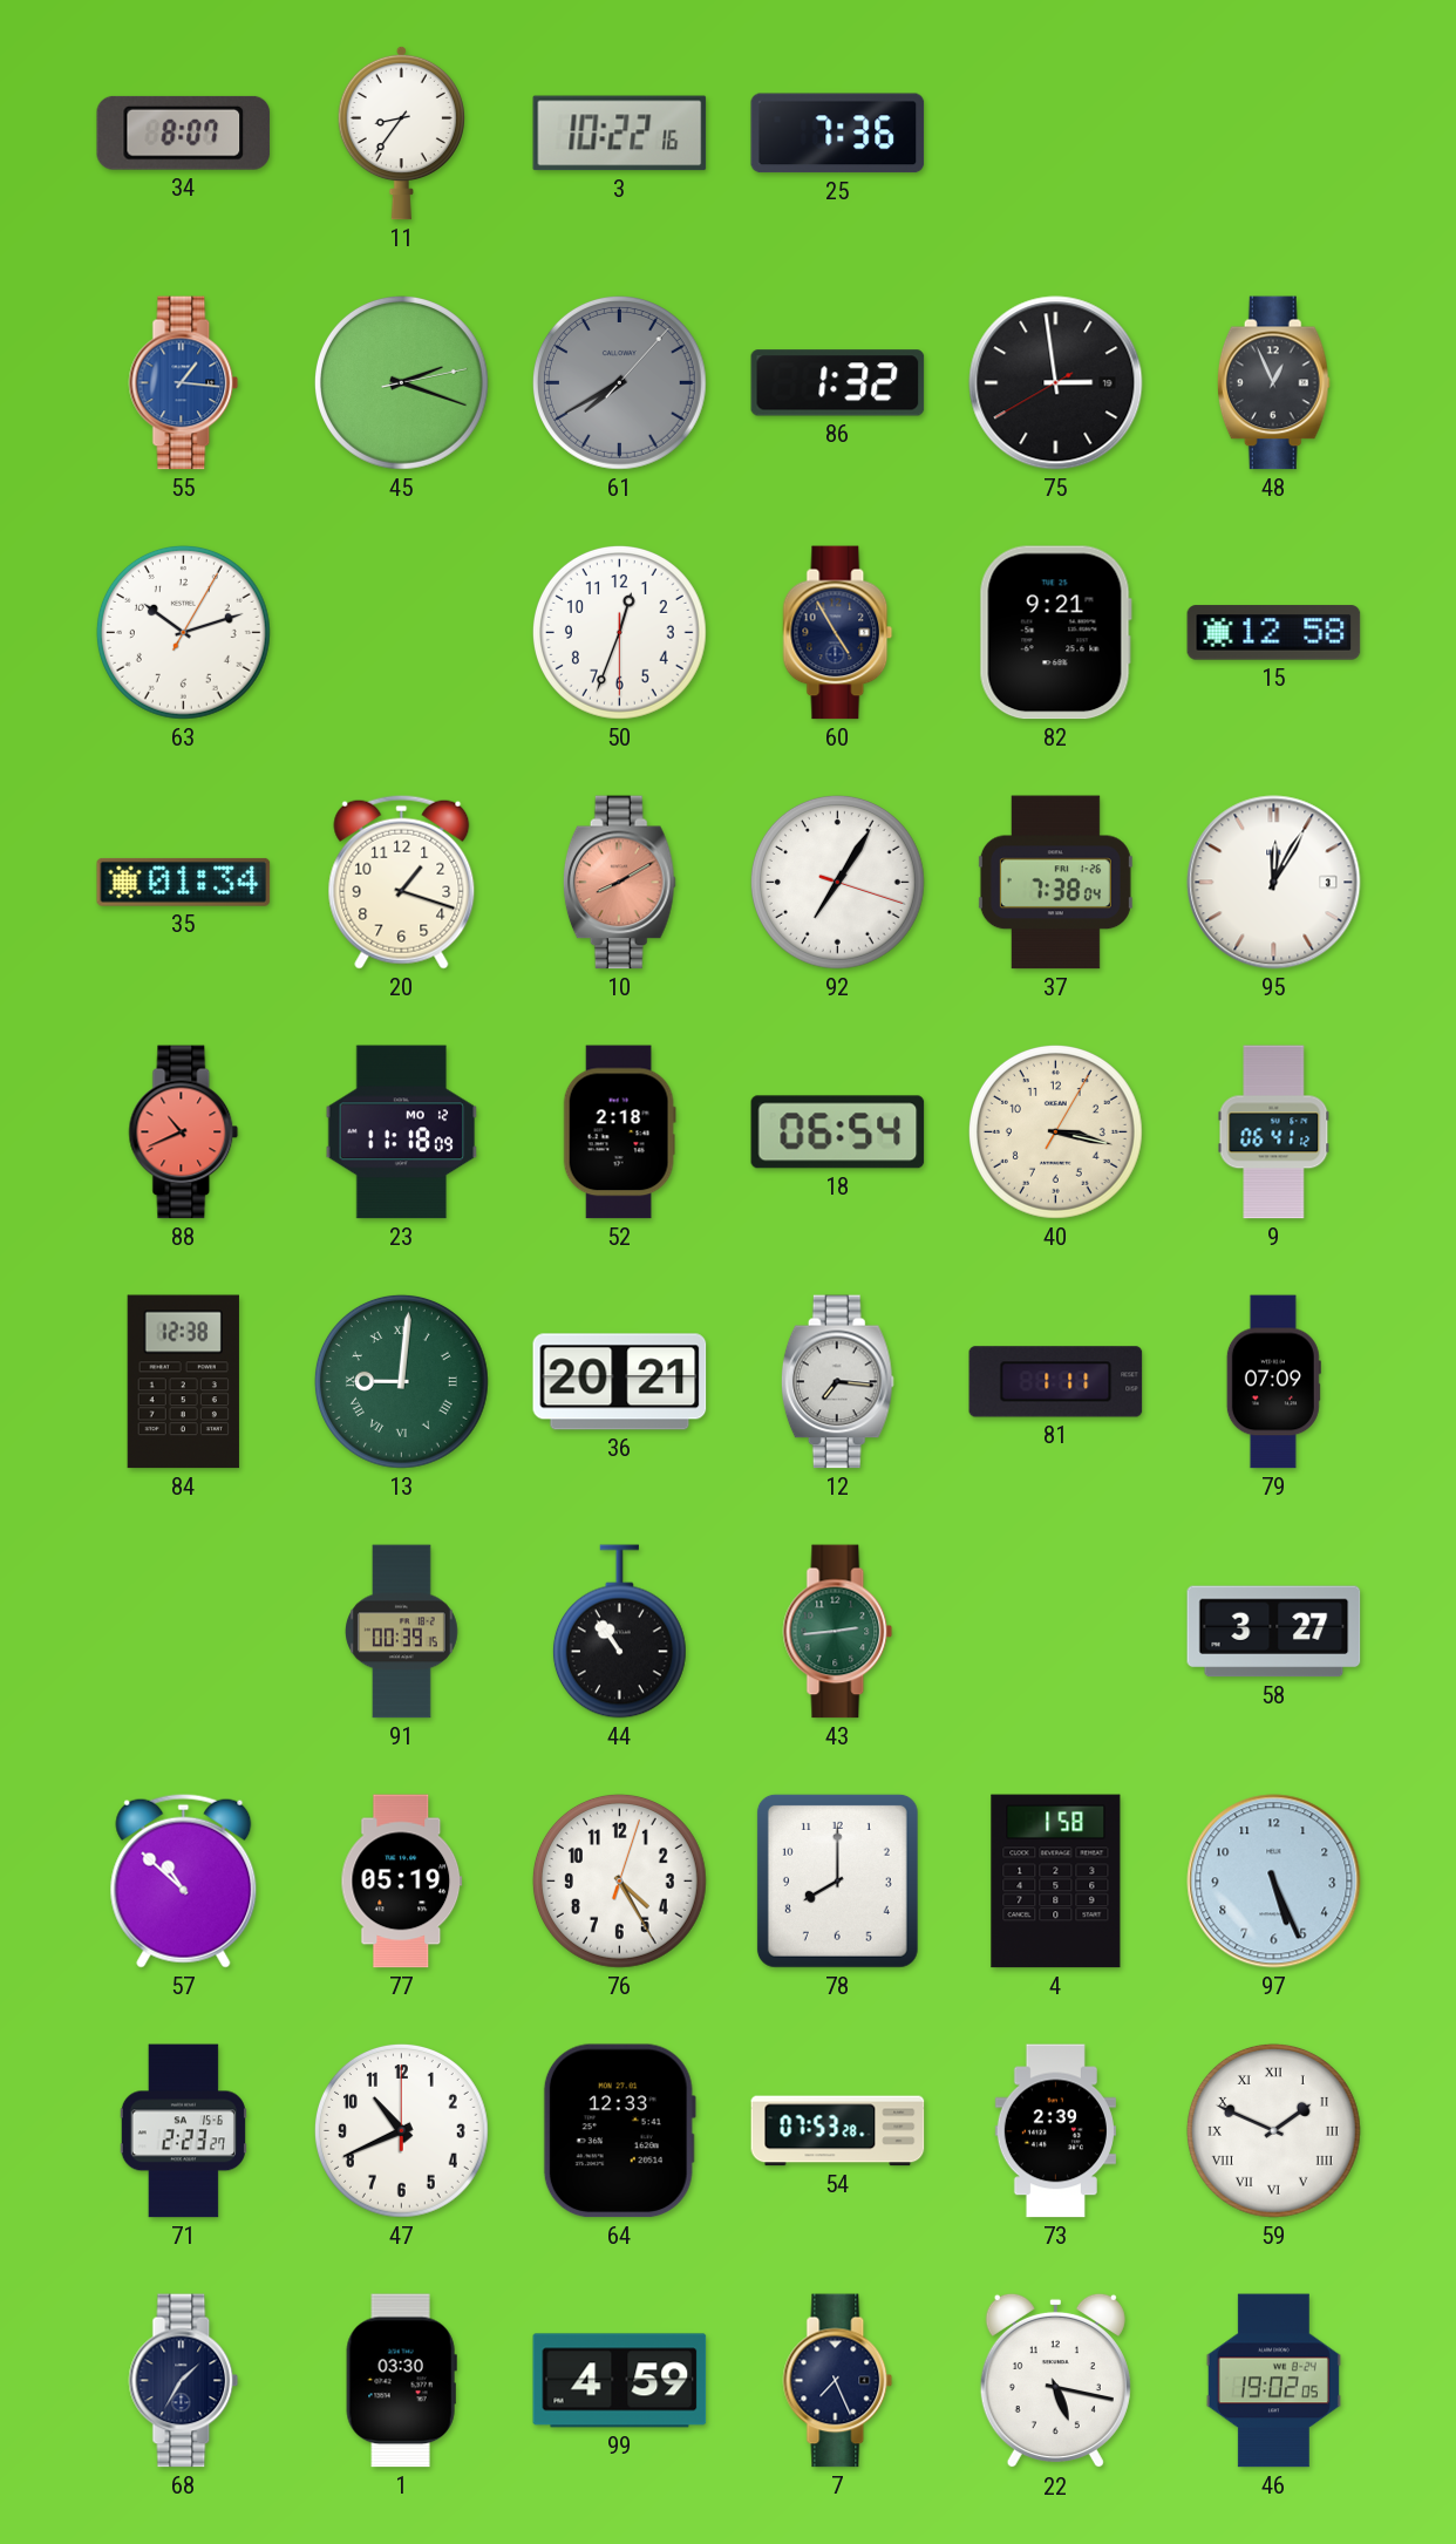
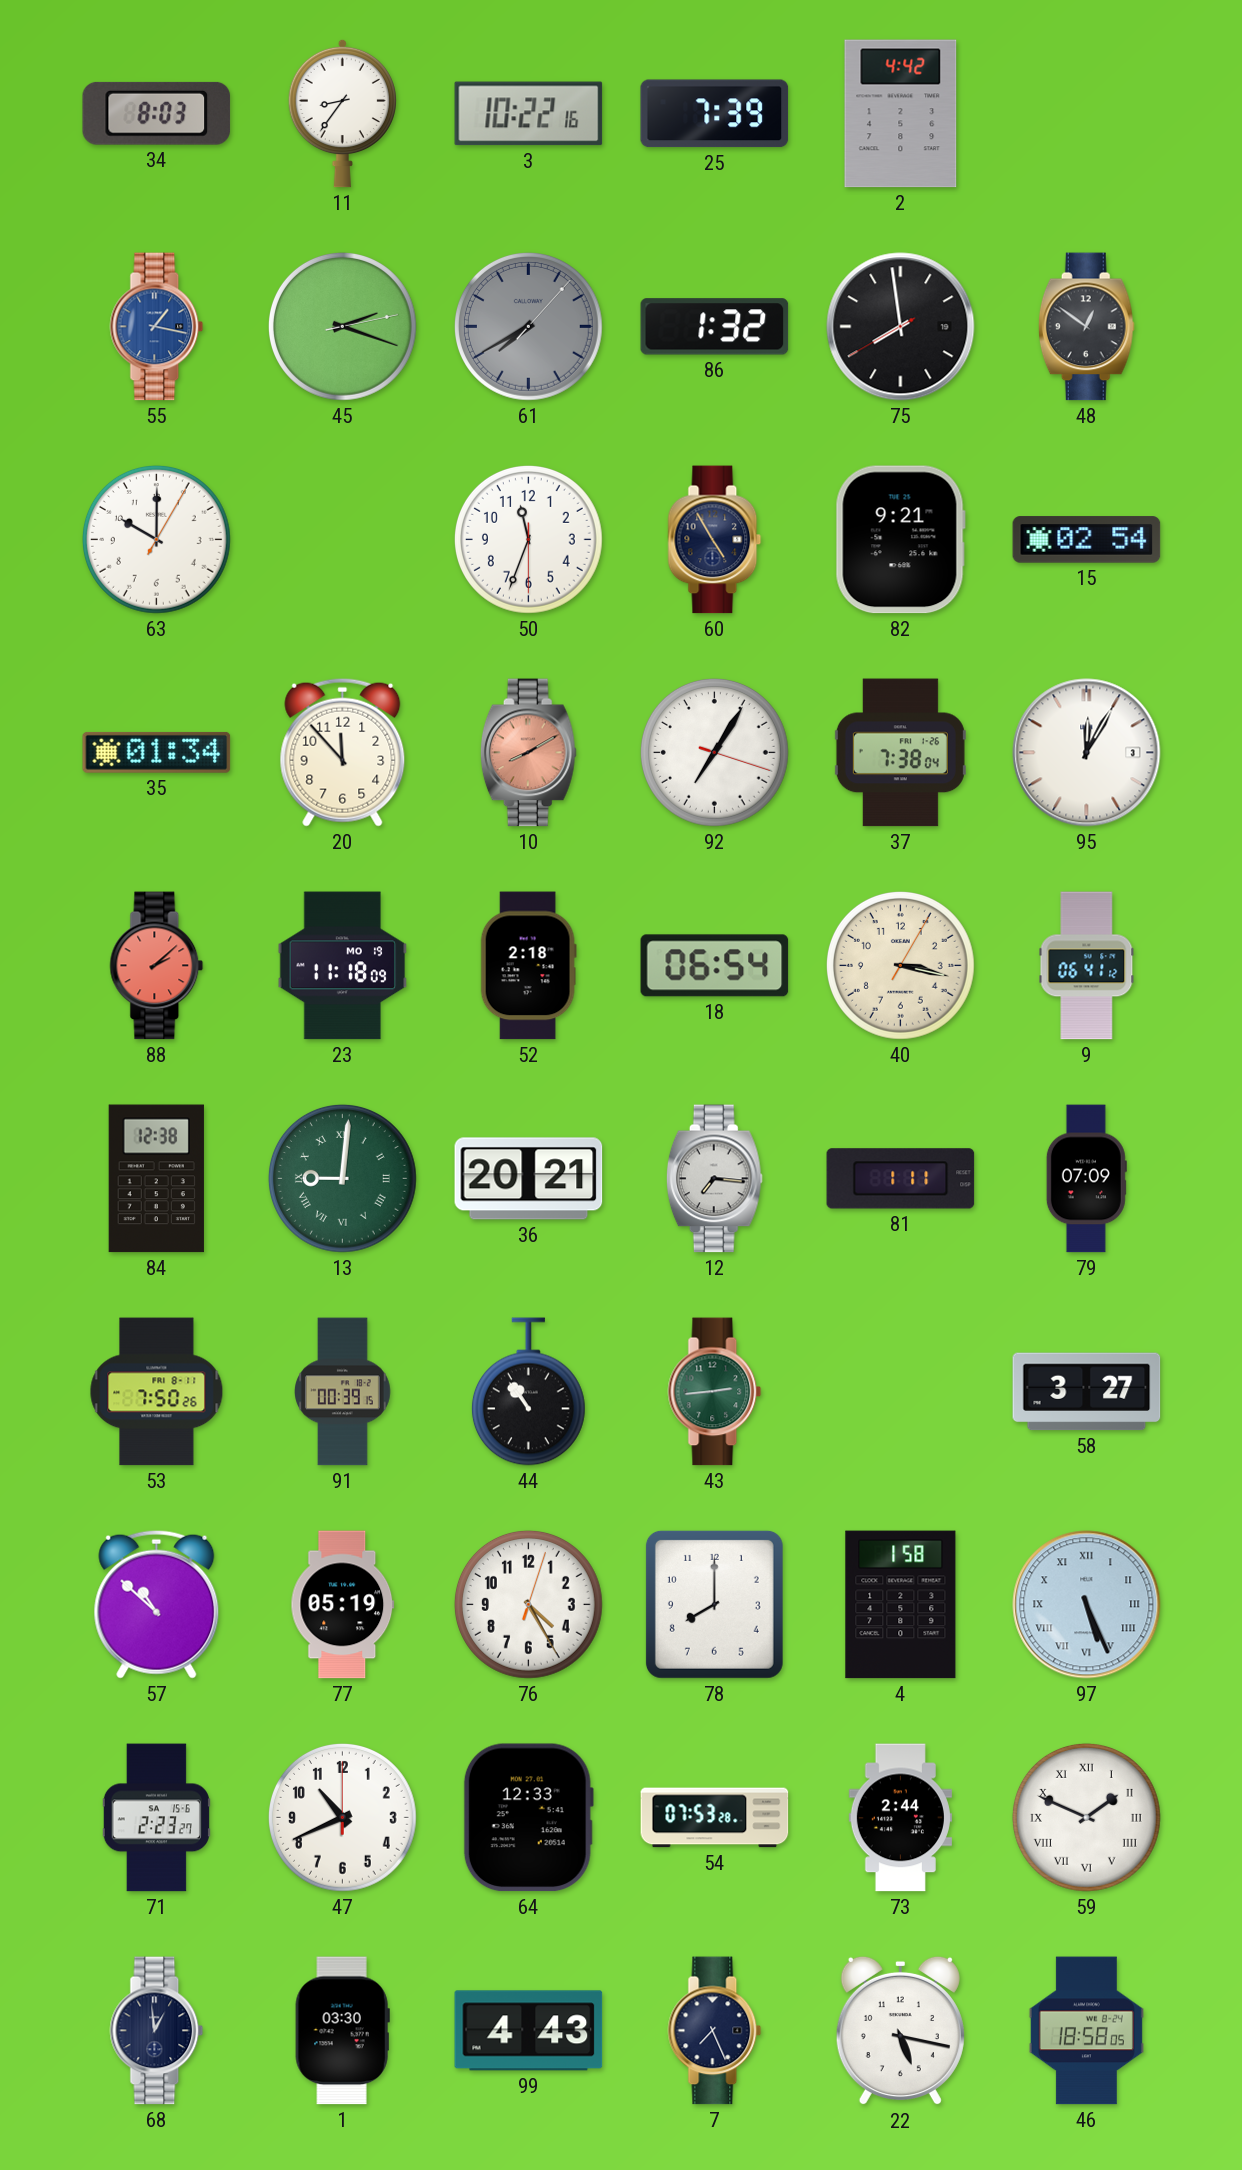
34: 8:07 -> 8:03
25: 7:36 -> 7:39
2: none -> 4:42
55: 1:16 -> 1:17
75: 2:58 -> 7:58
48: 12:56 -> 12:51
63: 10:12 -> 10:00
50: 12:33 -> 11:33
15: 12:58 -> 02:54
20: 1:18 -> 11:53
88: 10:41 -> 2:08
23 date: MO 12 -> MO 19
53: none -> 7:50
97 numerals: Arabic -> Roman
73: 2:39 -> 2:44
68: 1:35 -> 12:59
99: 4:59 -> 4:43
46: 19:02 -> 18:58
